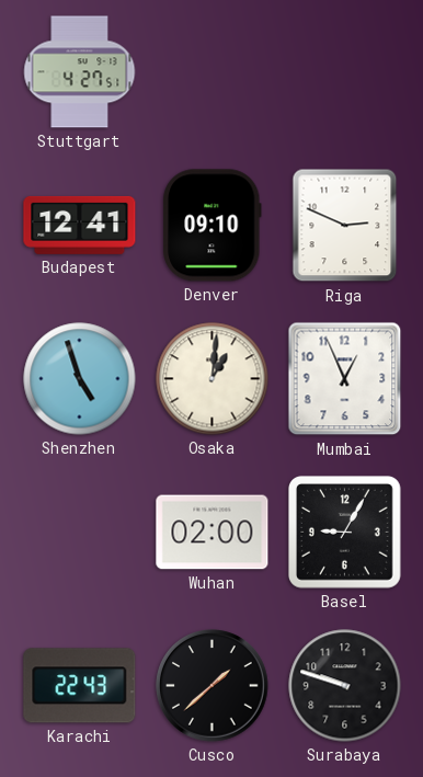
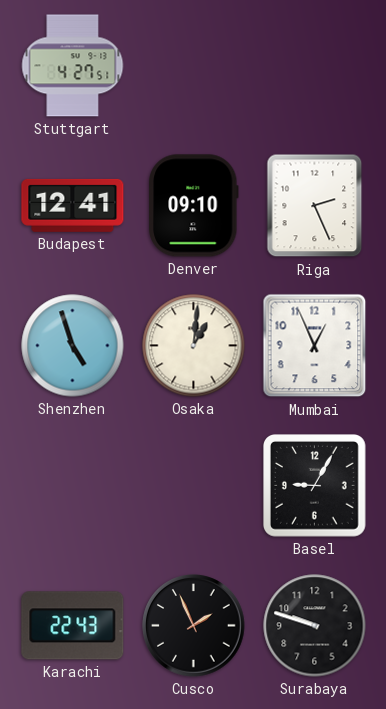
Riga: 2:49 -> 2:26
Wuhan: 02:00 -> none
Cusco: 1:38 -> 1:56
